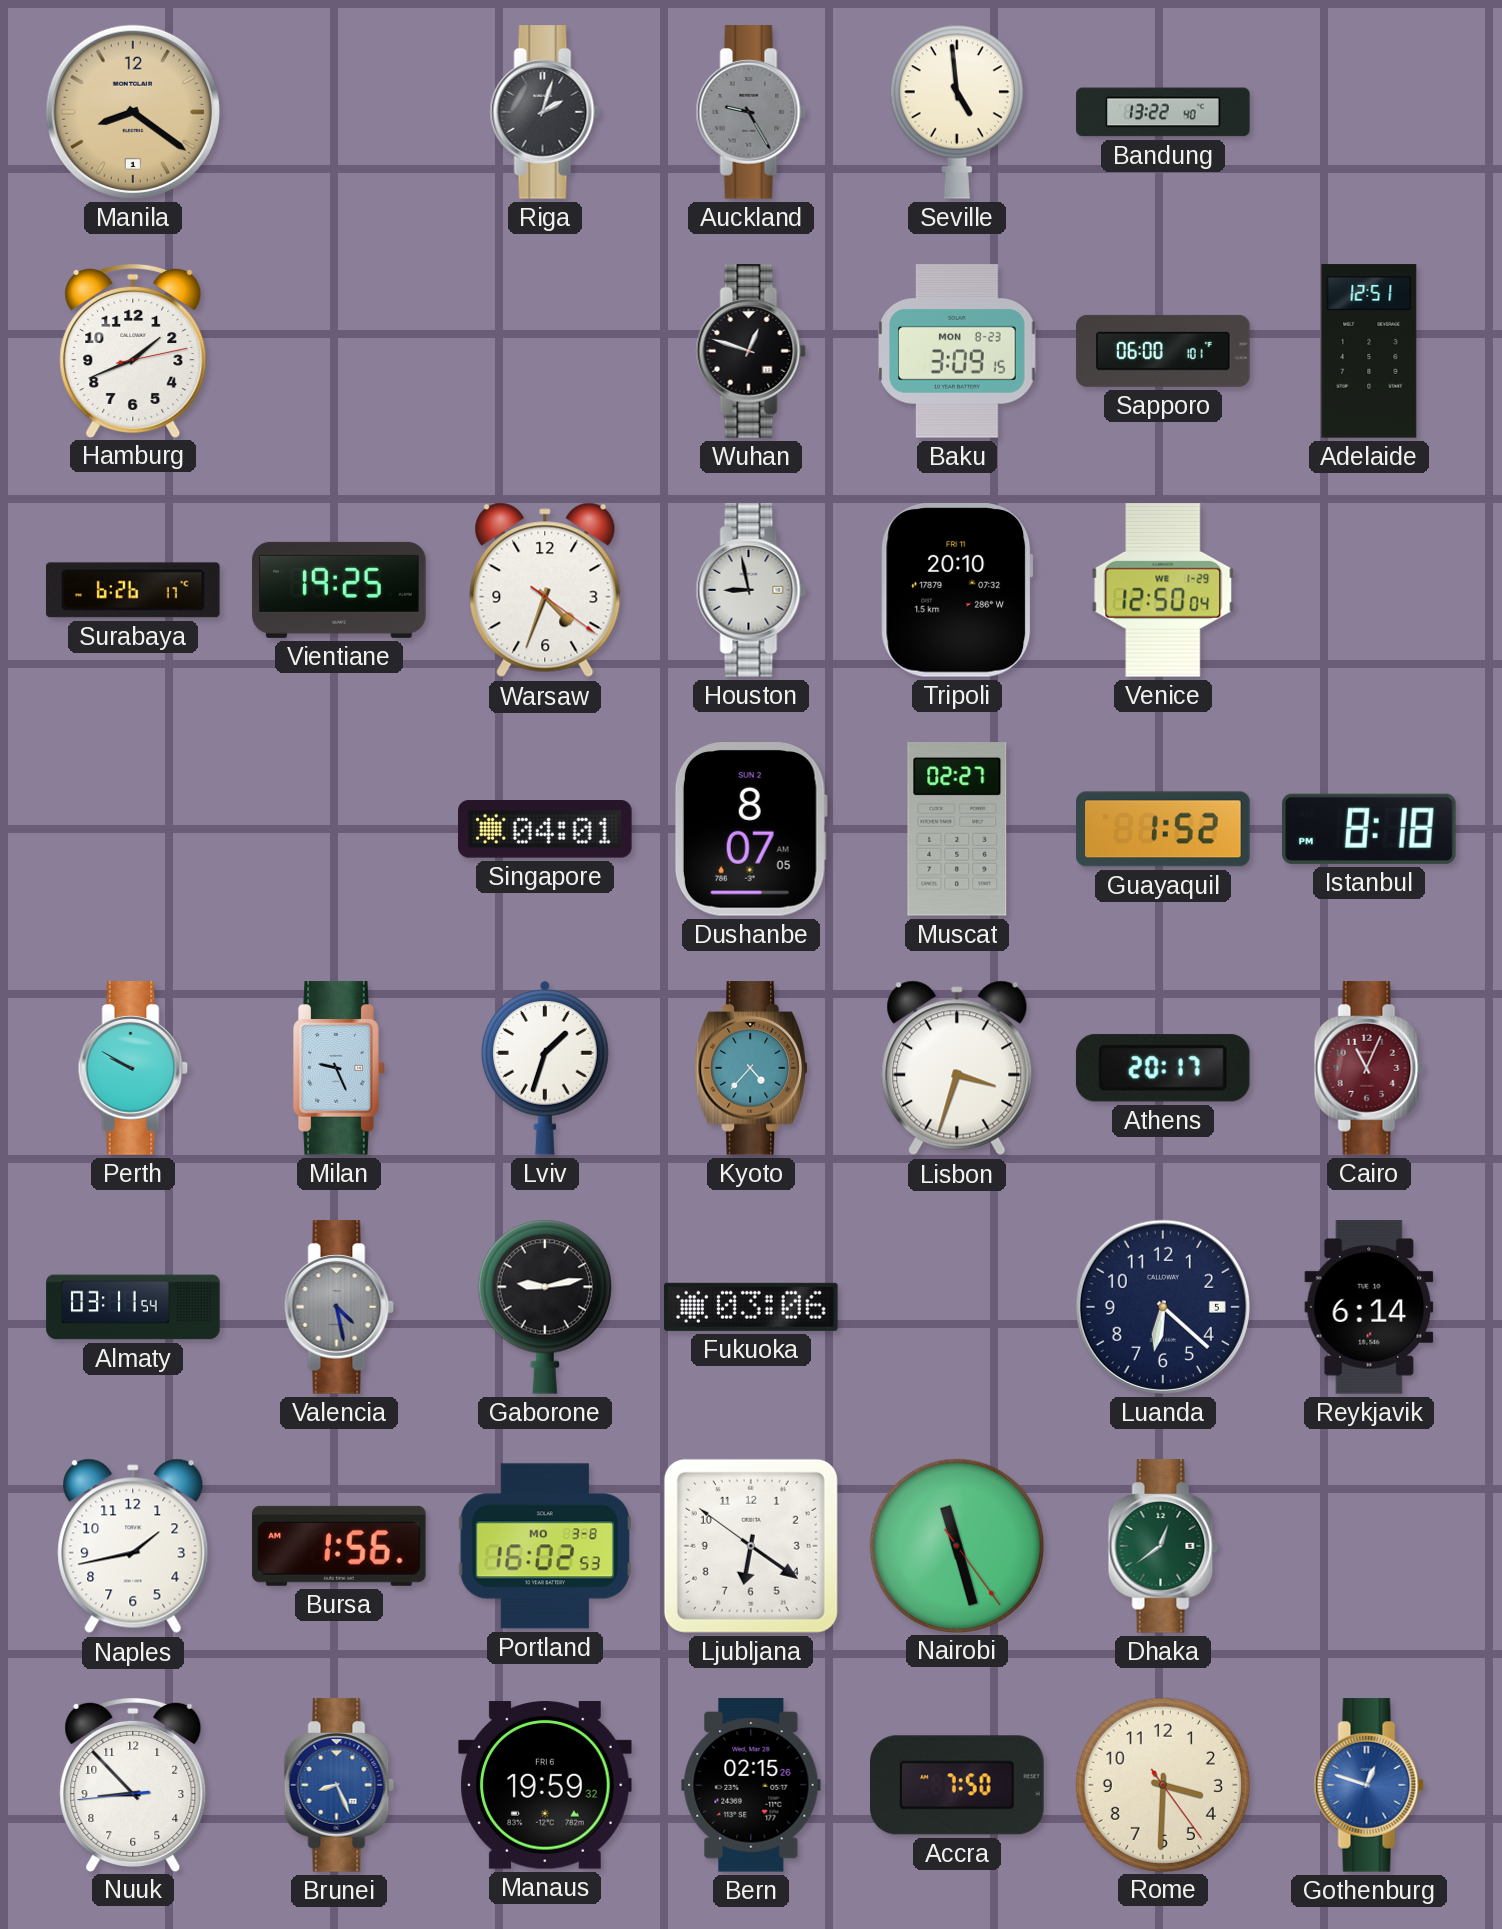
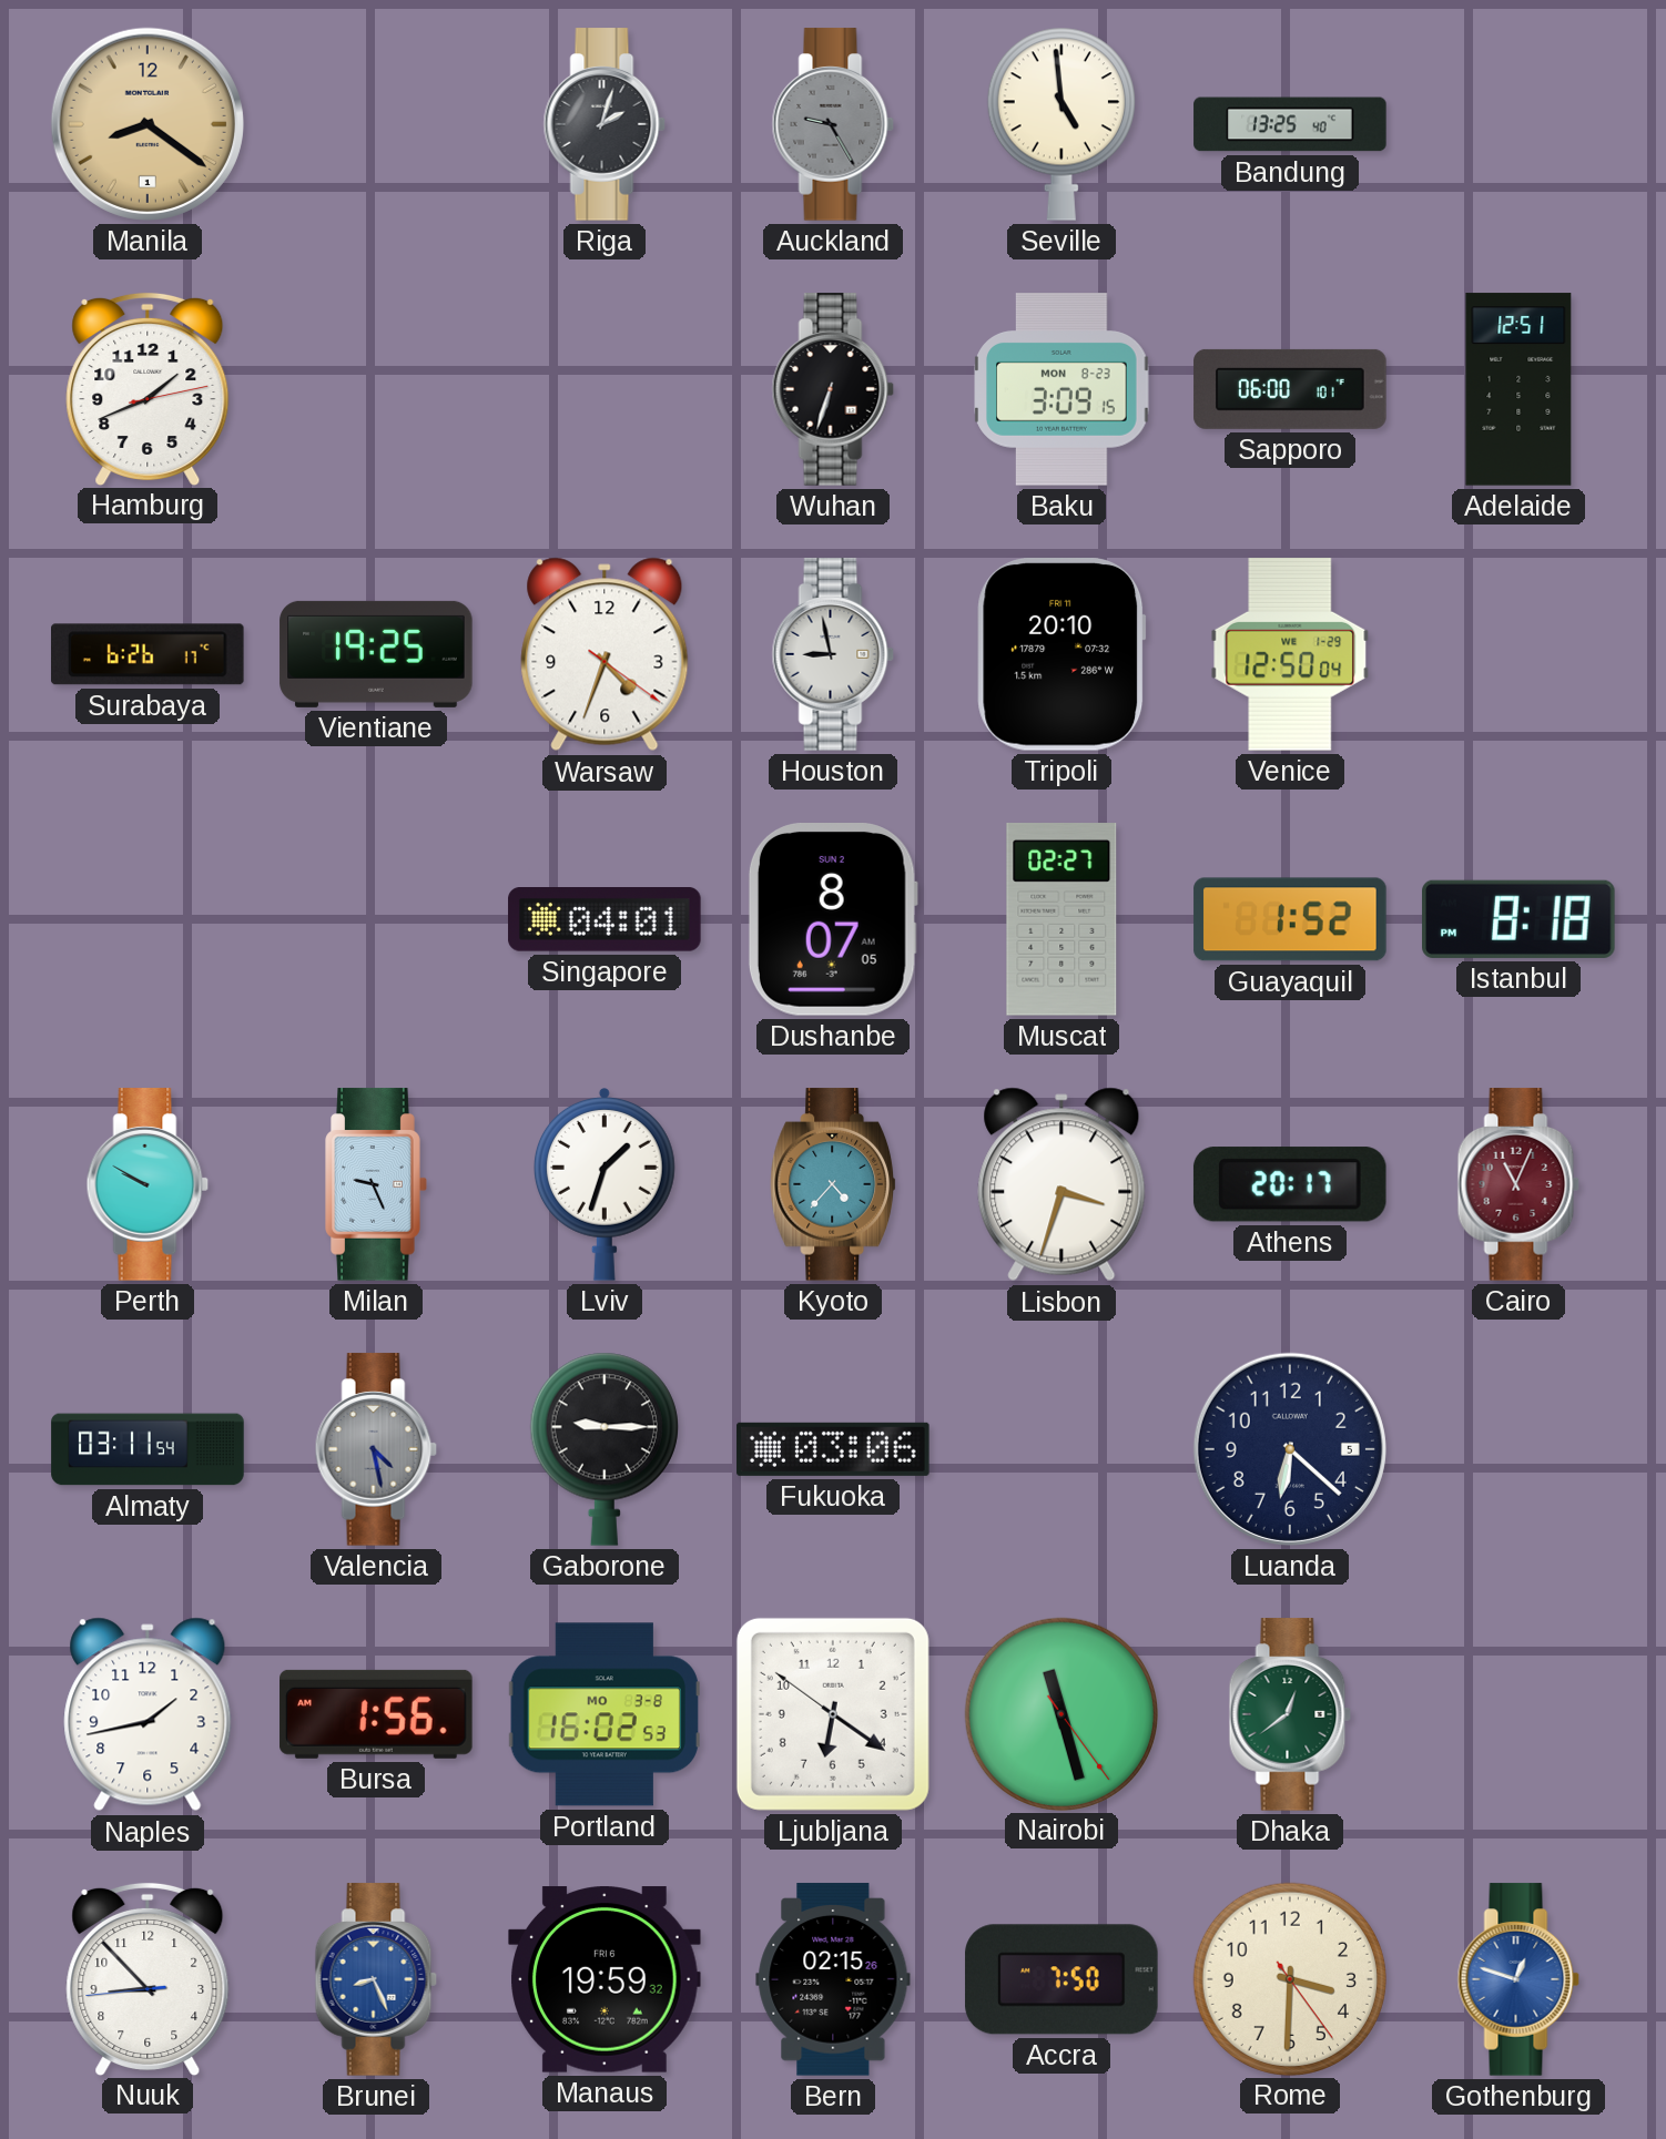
Bandung: 13:22 -> 13:25
Wuhan: 12:48 -> 6:33
Gaborone: 9:13 -> 9:15
Reykjavik: 6:14 -> none
